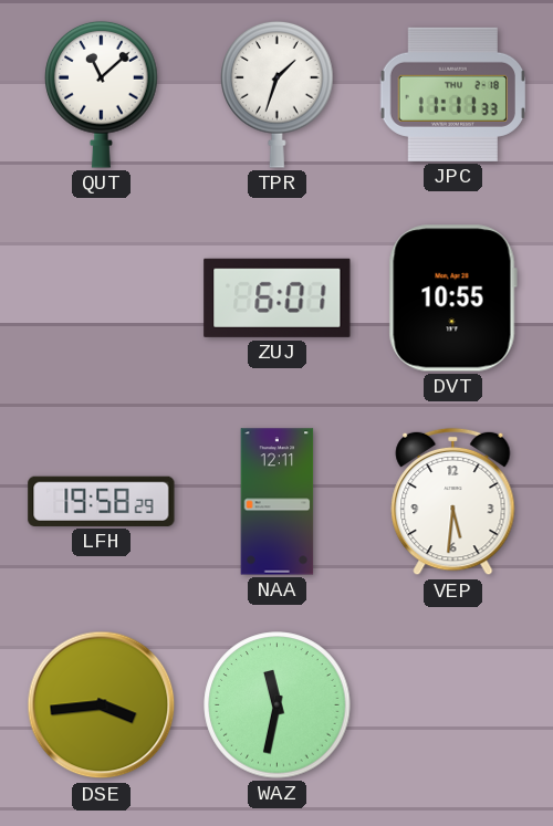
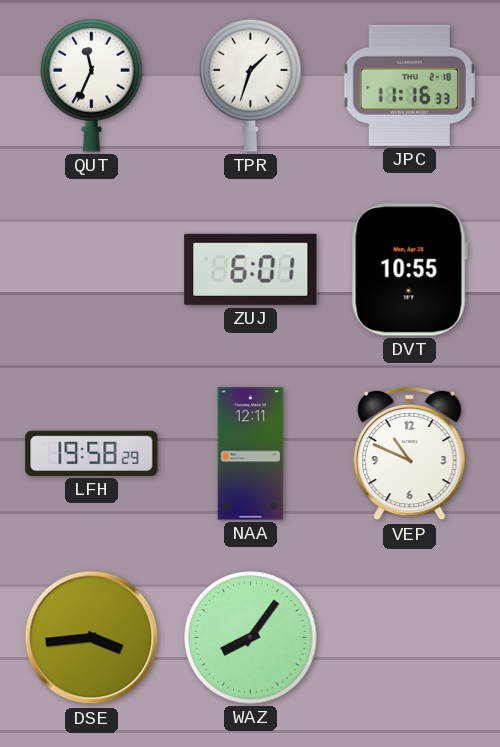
QUT: 11:08 -> 11:34
JPC: 11:11 -> 11:16
VEP: 5:31 -> 10:49
WAZ: 11:32 -> 8:06
